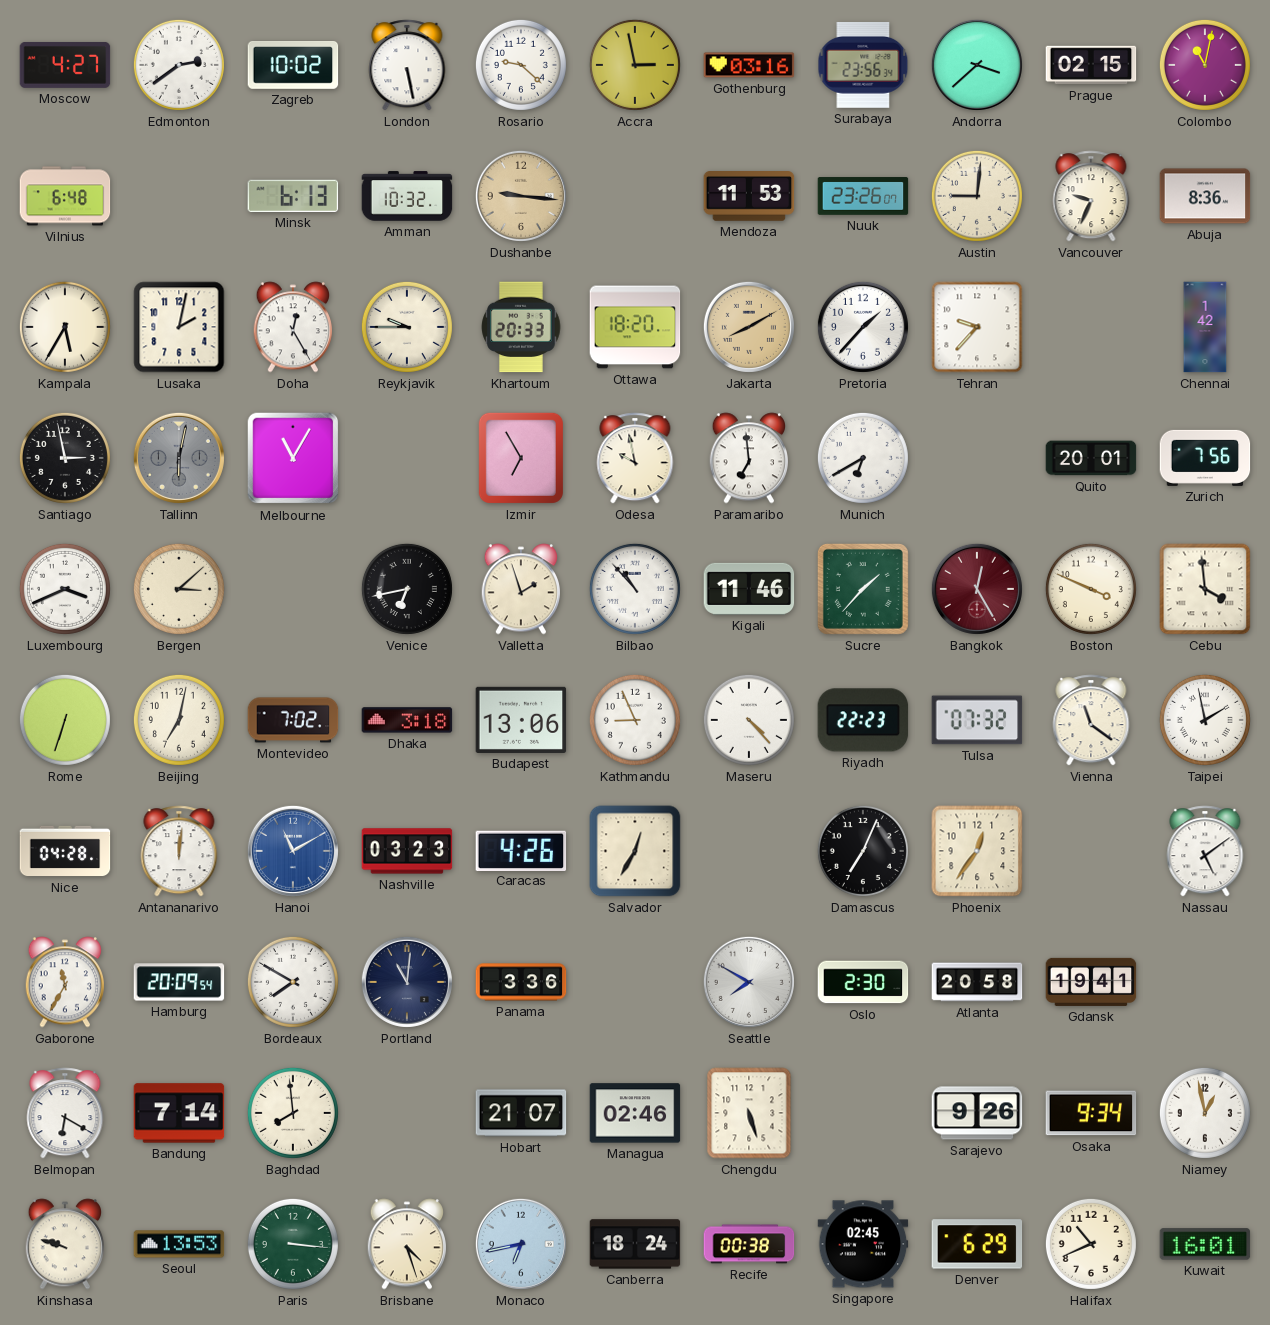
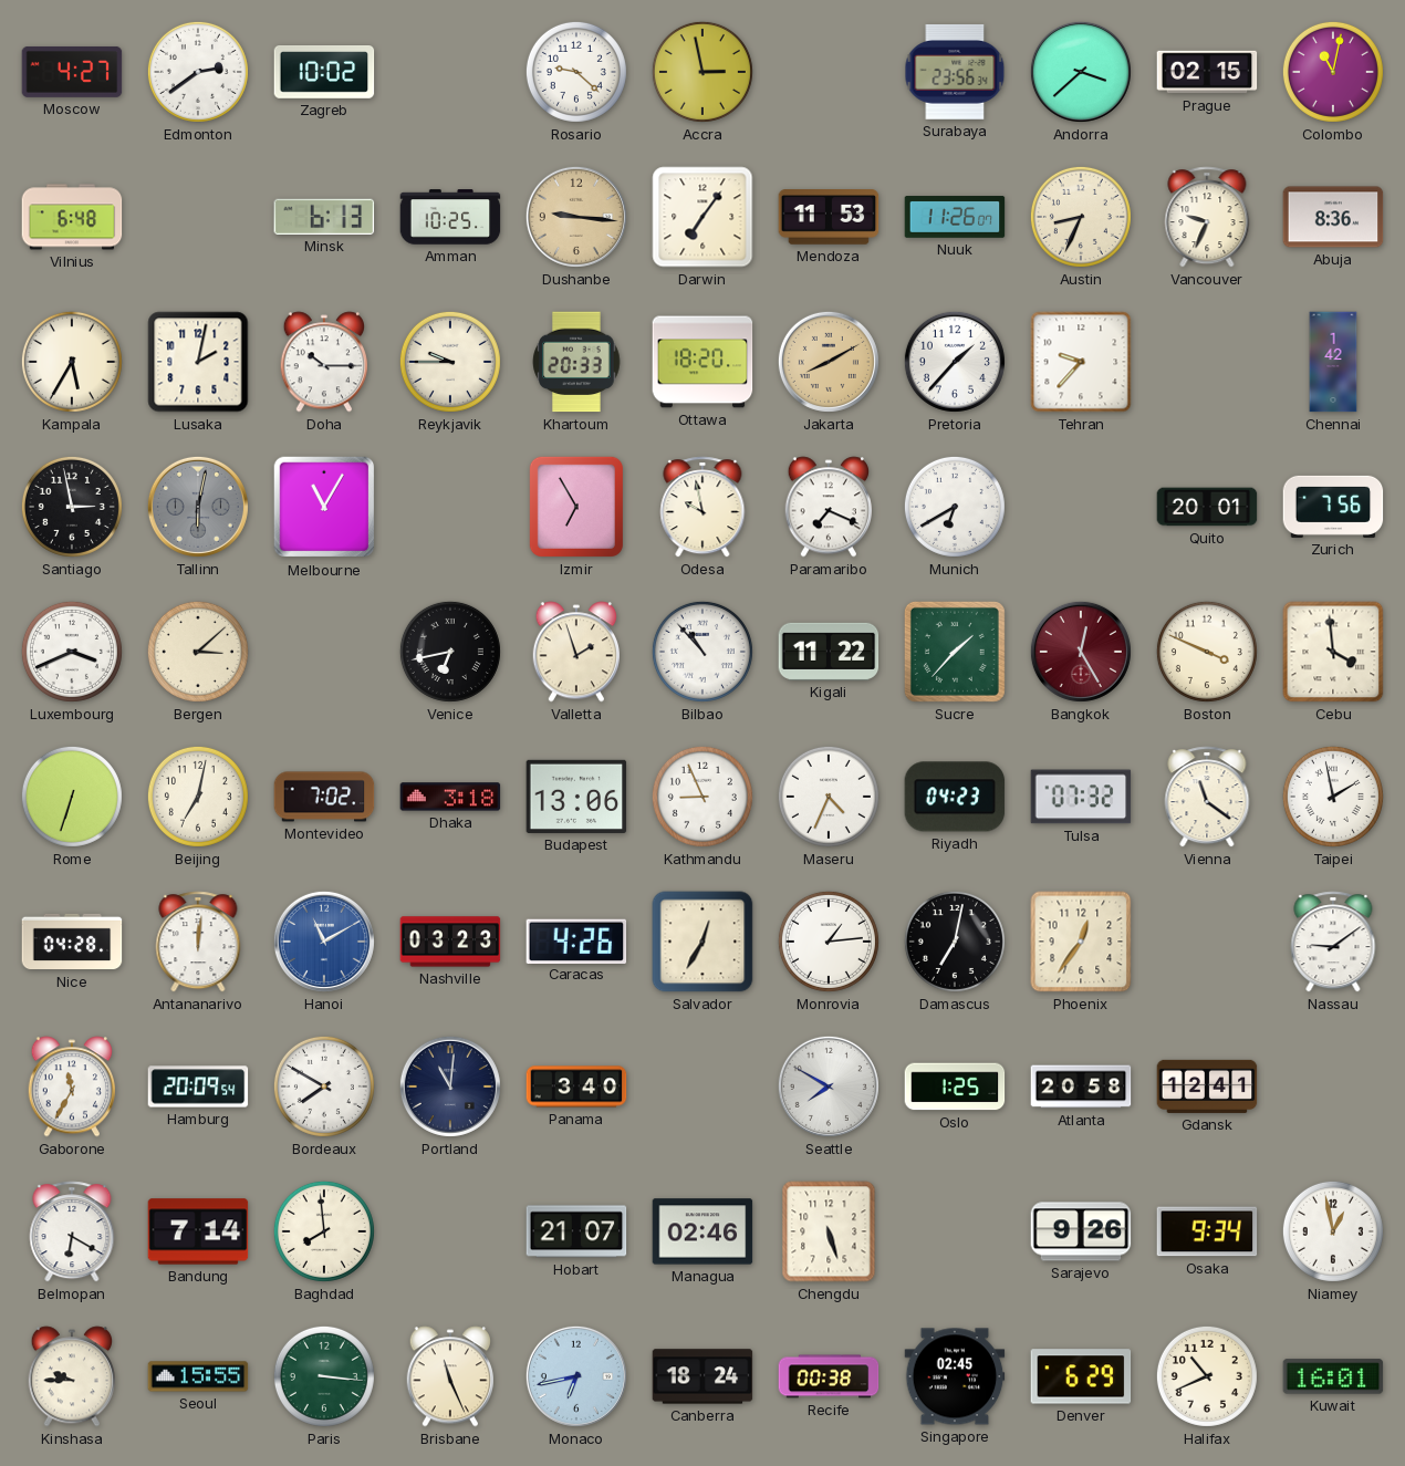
London: 5:28 -> none
Gothenburg: 03:16 -> none
Amman: 10:32 -> 10:25
Darwin: none -> 7:06
Nuuk: 23:26 -> 11:26
Austin: 9:01 -> 8:34
Doha: 12:25 -> 10:15
Paramaribo: 6:59 -> 7:19
Kigali: 11:46 -> 11:22
Maseru: 4:23 -> 4:34
Riyadh: 22:23 -> 04:23
Monrovia: none -> 1:14
Damascus: 7:04 -> 7:02
Nassau: 5:09 -> 9:09
Panama: 3:36 -> 3:40
Oslo: 2:30 -> 1:25
Gdansk: 19:41 -> 12:41
Kinshasa: 9:48 -> 9:45
Seoul: 13:53 -> 15:55
Brisbane: 4:27 -> 11:26
